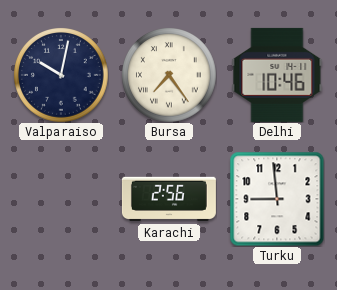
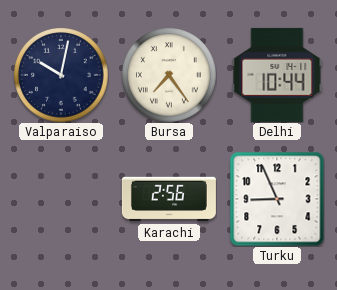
Delhi: 10:46 -> 10:44
Turku: 8:59 -> 8:56
